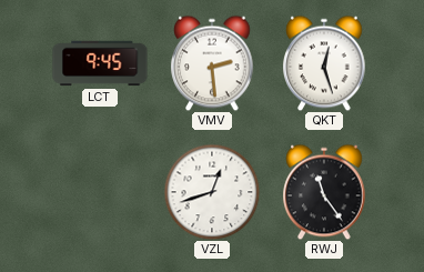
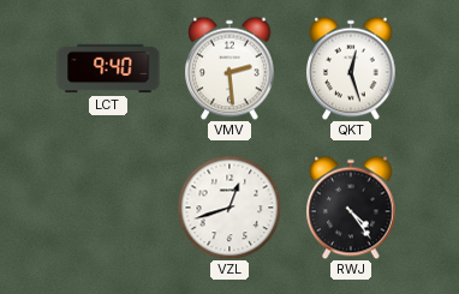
LCT: 9:45 -> 9:40
RWJ: 11:24 -> 4:24
